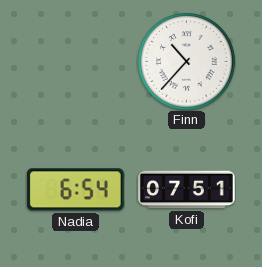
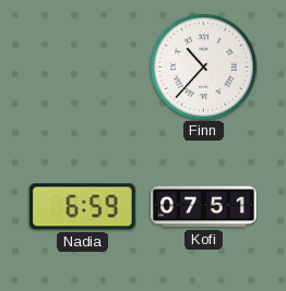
Nadia: 6:54 -> 6:59
